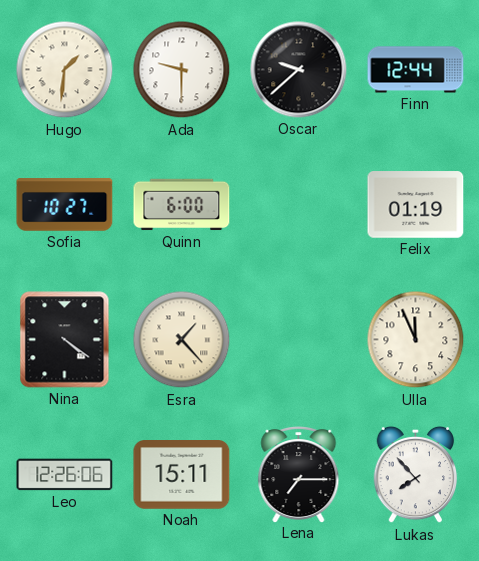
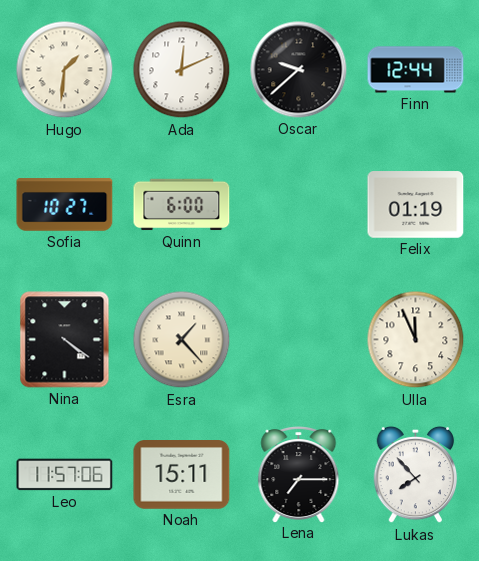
Ada: 9:30 -> 12:11
Leo: 12:26 -> 11:57
